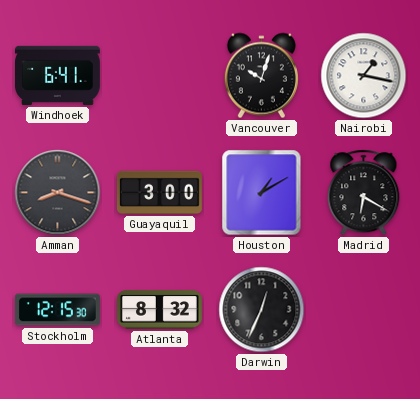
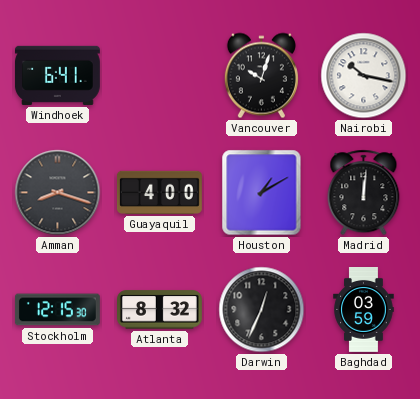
Nairobi: 1:17 -> 10:17
Guayaquil: 3:00 -> 4:00
Madrid: 6:20 -> 12:01
Baghdad: none -> 03:59
